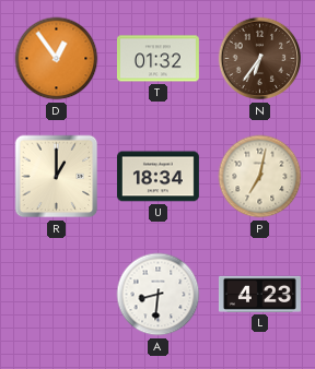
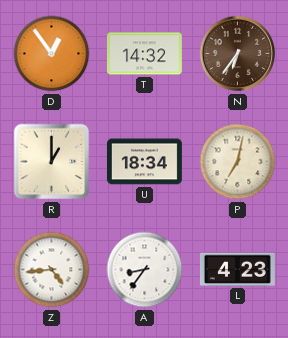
T: 01:32 -> 14:32
Z: none -> 4:44
A: 8:31 -> 8:36
